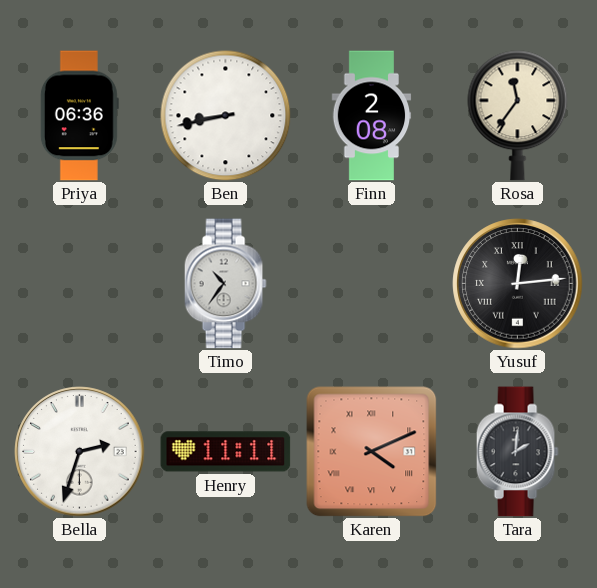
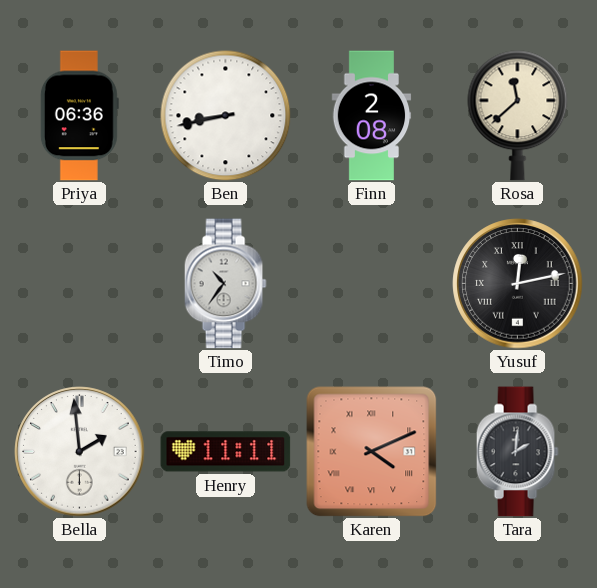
Rosa: 11:36 -> 11:38
Yusuf: 12:14 -> 12:13
Bella: 2:33 -> 1:59
